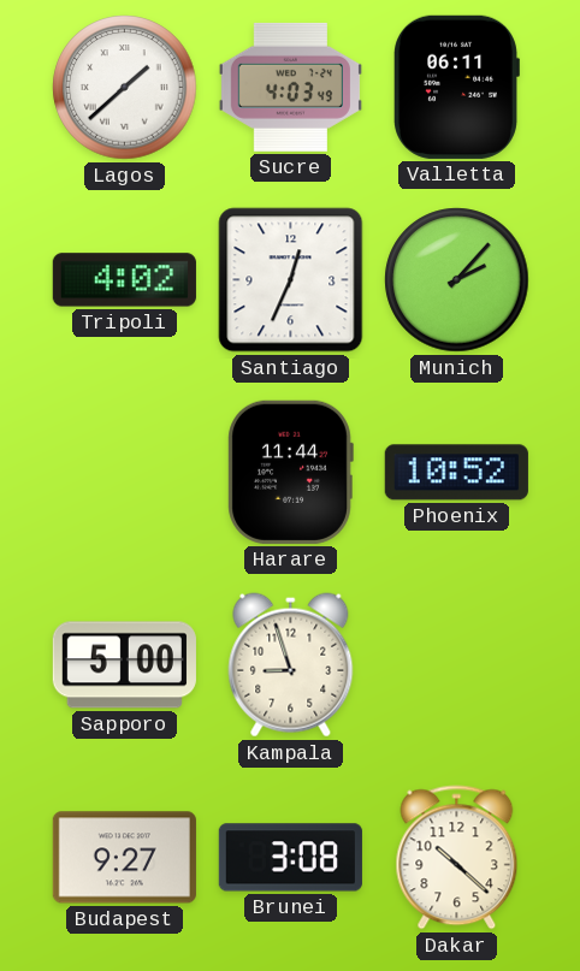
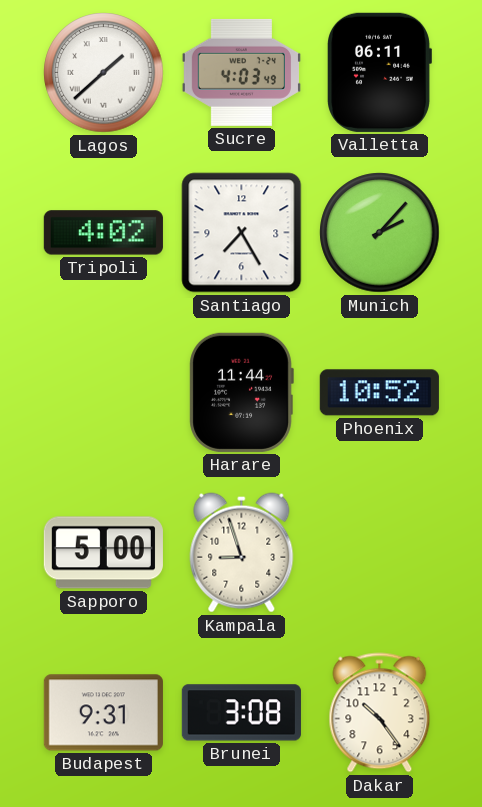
Santiago: 12:34 -> 7:25
Budapest: 9:27 -> 9:31
Dakar: 10:22 -> 10:24
